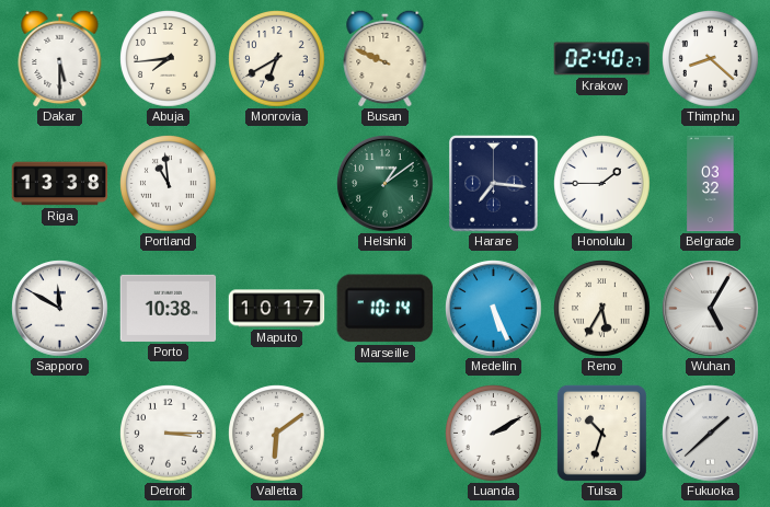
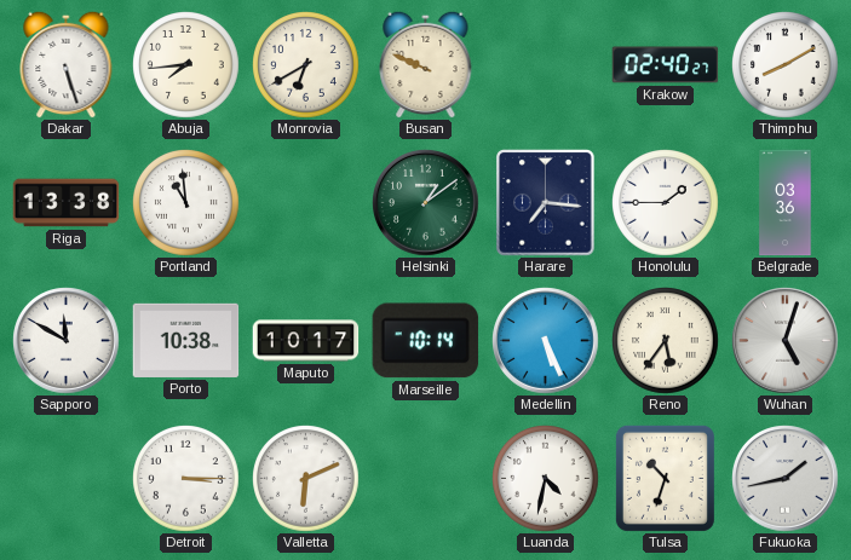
Dakar: 5:30 -> 5:27
Thimphu: 8:22 -> 8:10
Belgrade: 03:32 -> 03:36
Reno: 5:35 -> 5:36
Wuhan: 5:05 -> 5:03
Valletta: 6:09 -> 6:11
Luanda: 2:10 -> 4:32
Fukuoka: 1:38 -> 1:43
